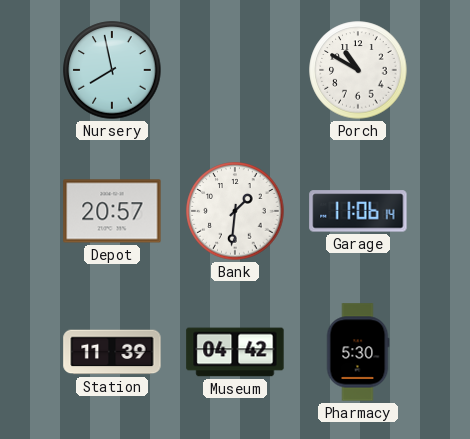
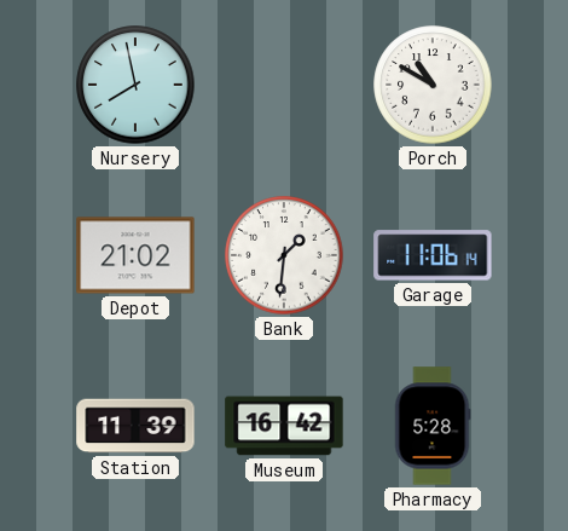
Depot: 20:57 -> 21:02
Museum: 04:42 -> 16:42
Pharmacy: 5:30 -> 5:28
